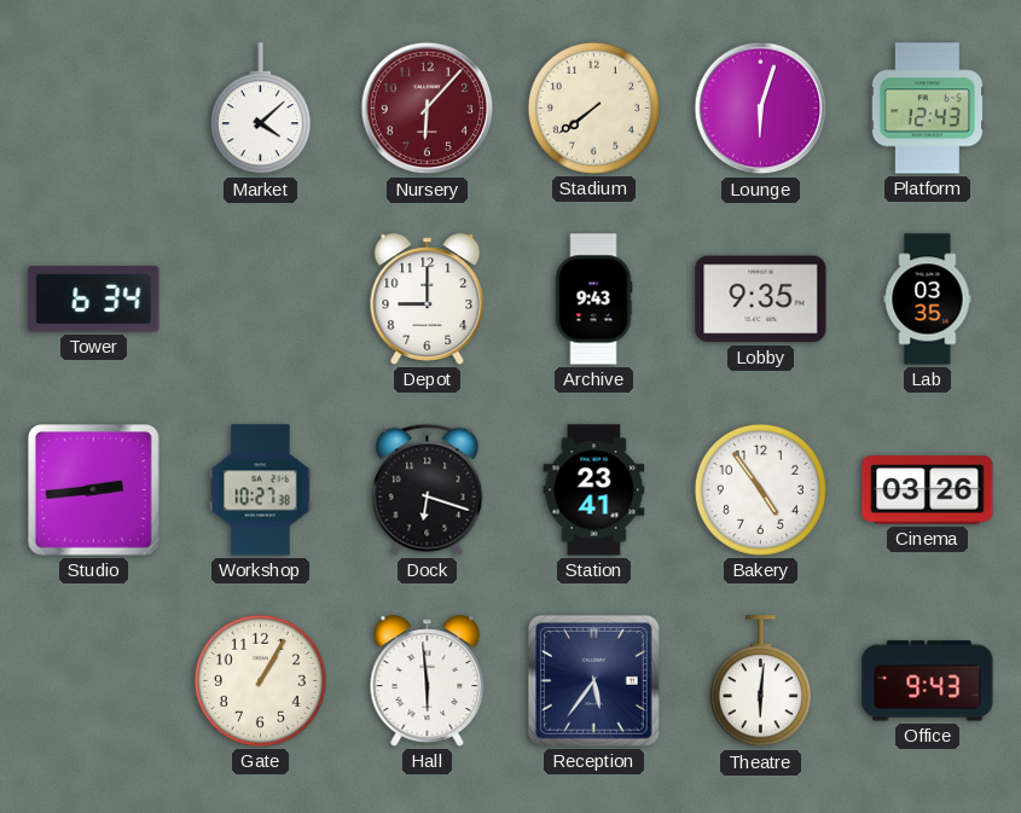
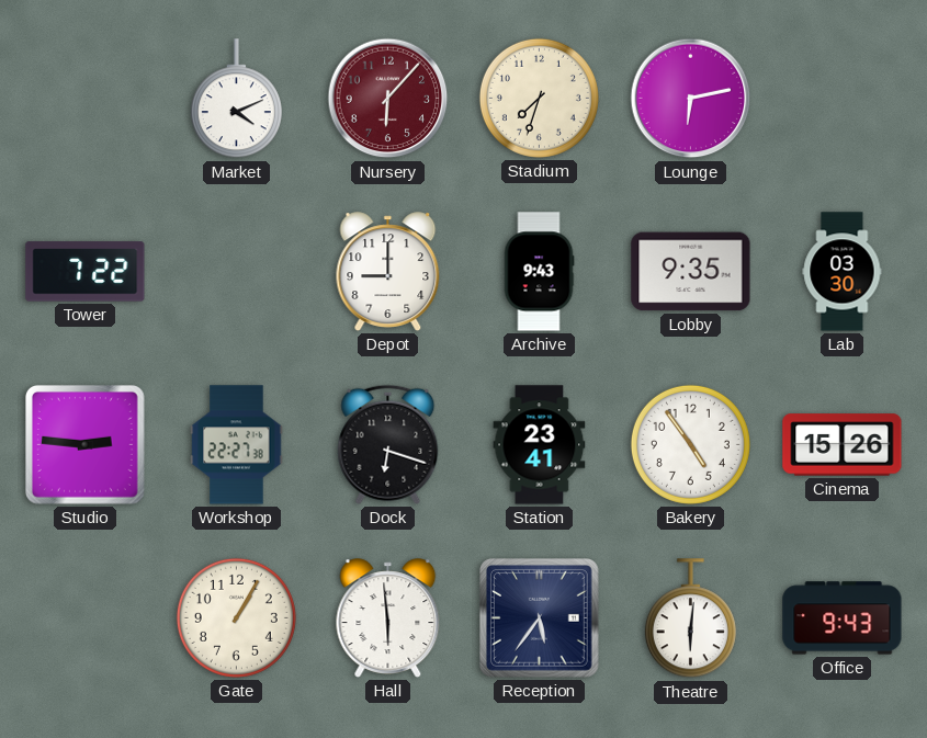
Market: 4:08 -> 4:11
Stadium: 7:39 -> 7:33
Lounge: 6:03 -> 6:13
Platform: 12:43 -> none
Tower: 6:34 -> 7:22
Lab: 03:35 -> 03:30
Studio: 2:44 -> 2:46
Workshop: 10:27 -> 22:27
Cinema: 03:26 -> 15:26
